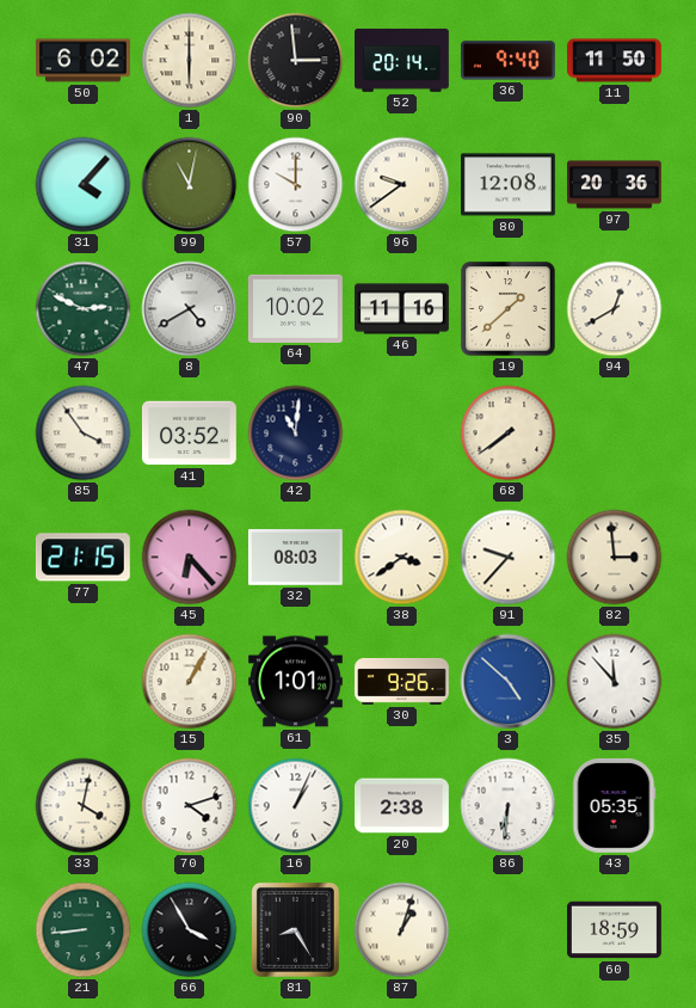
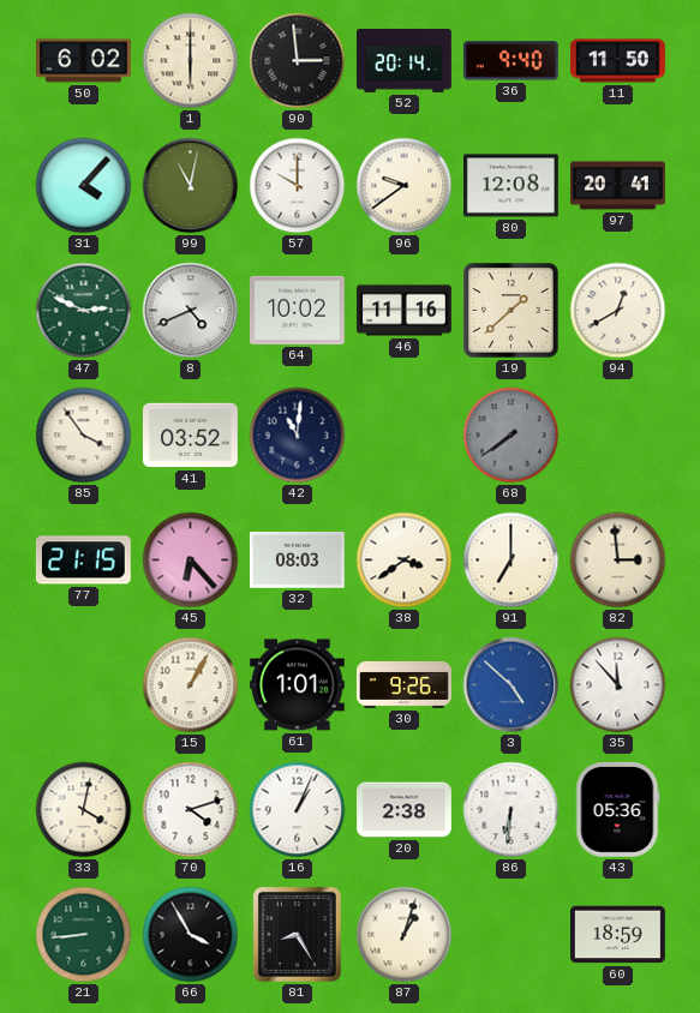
97: 20:36 -> 20:41
8: 4:40 -> 4:41
68 dial: cream -> grey
91: 9:37 -> 7:00
43: 05:35 -> 05:36
